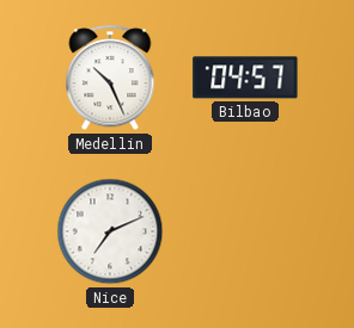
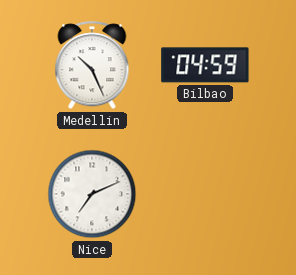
Bilbao: 04:57 -> 04:59
